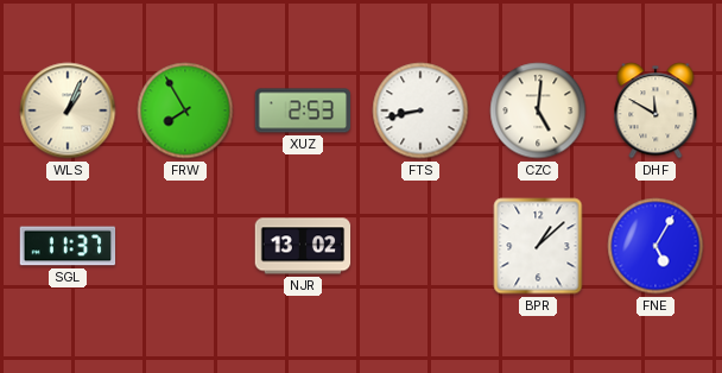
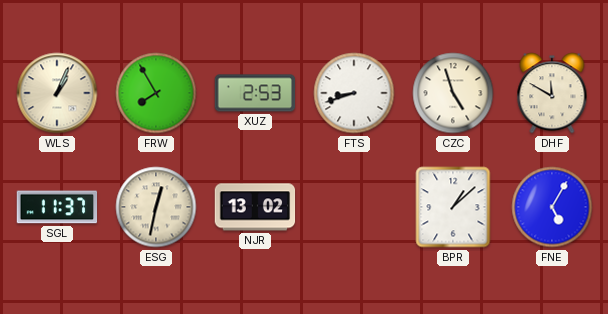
FTS: 8:43 -> 8:42
CZC: 5:01 -> 4:57
ESG: none -> 12:32
